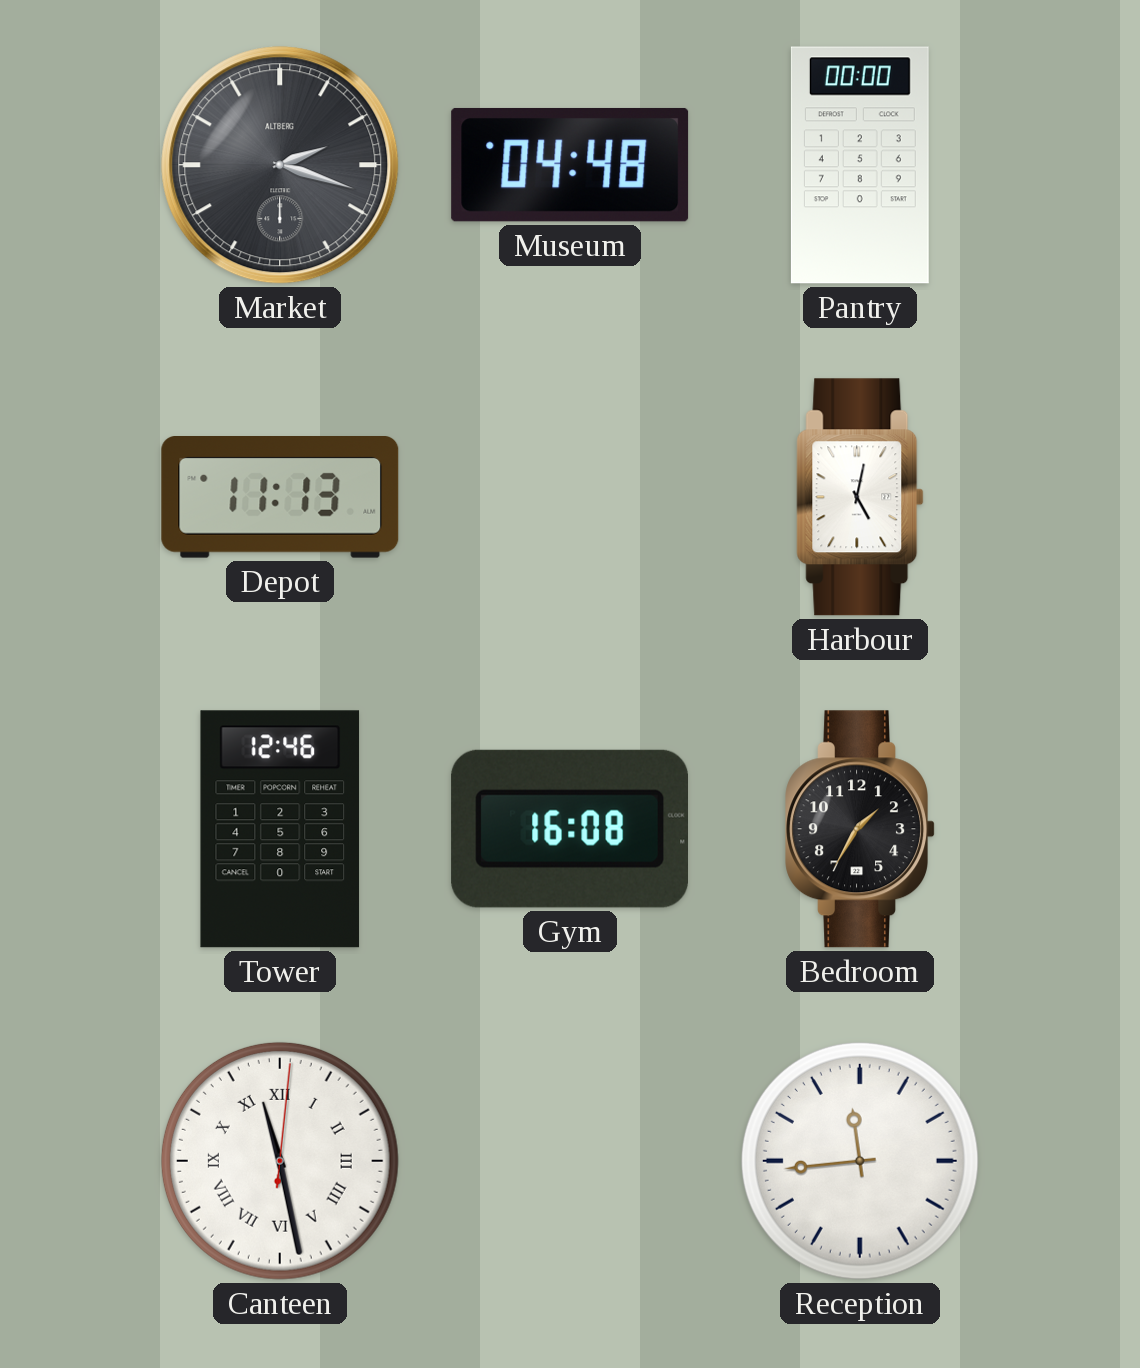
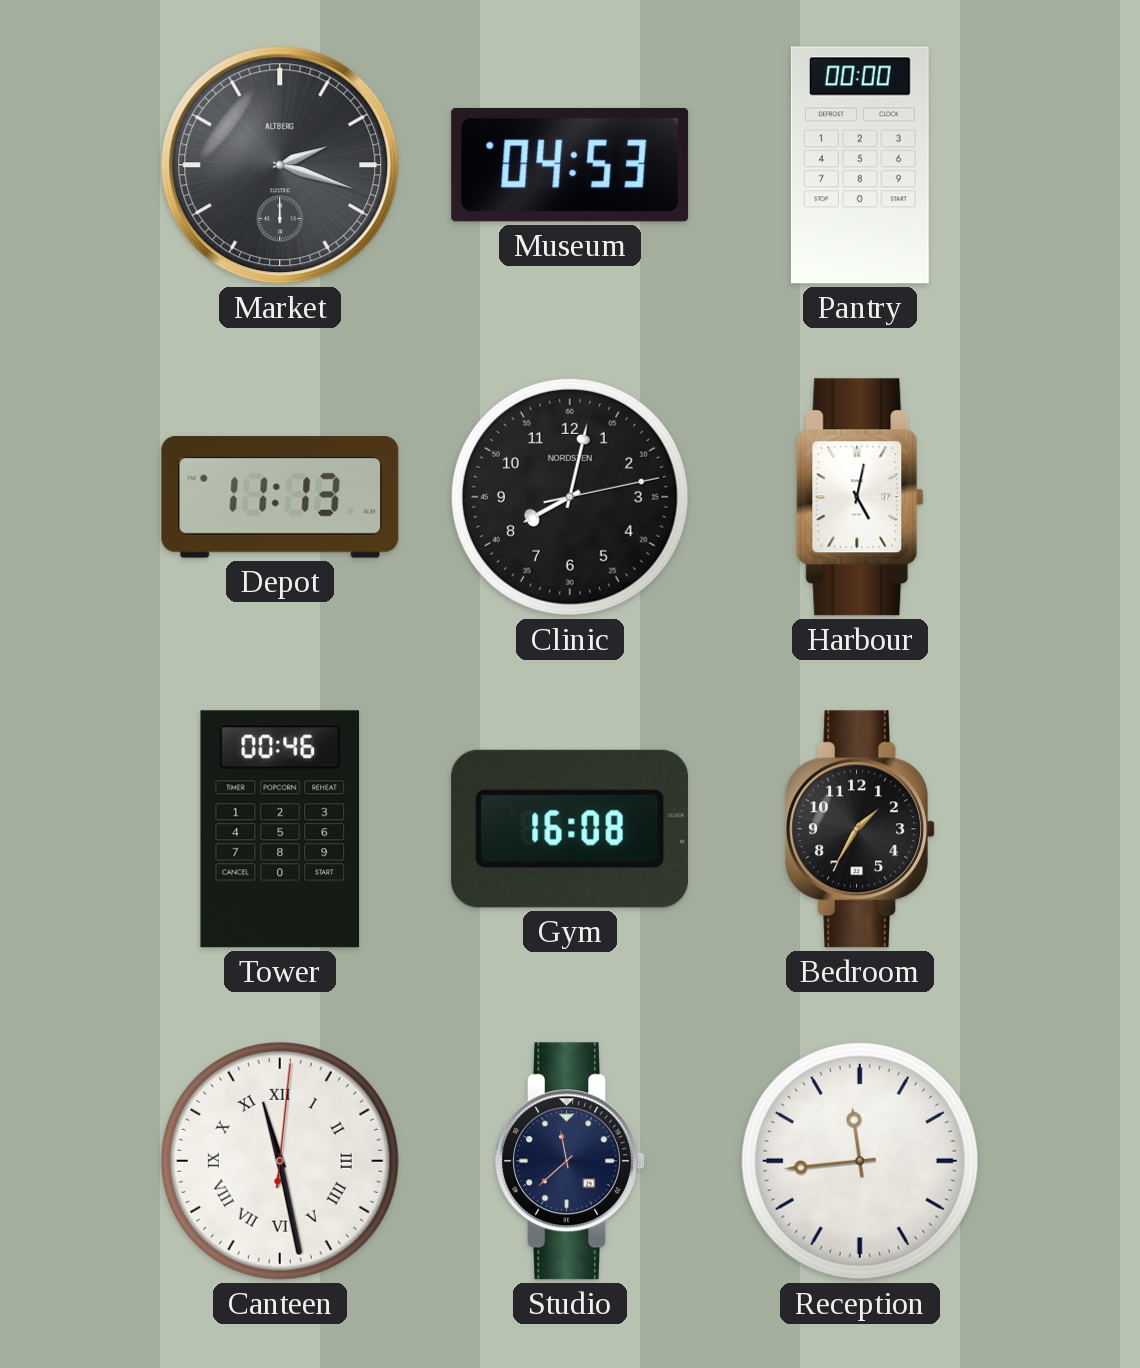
Museum: 04:48 -> 04:53
Clinic: none -> 8:02
Tower: 12:46 -> 00:46
Studio: none -> 11:38
